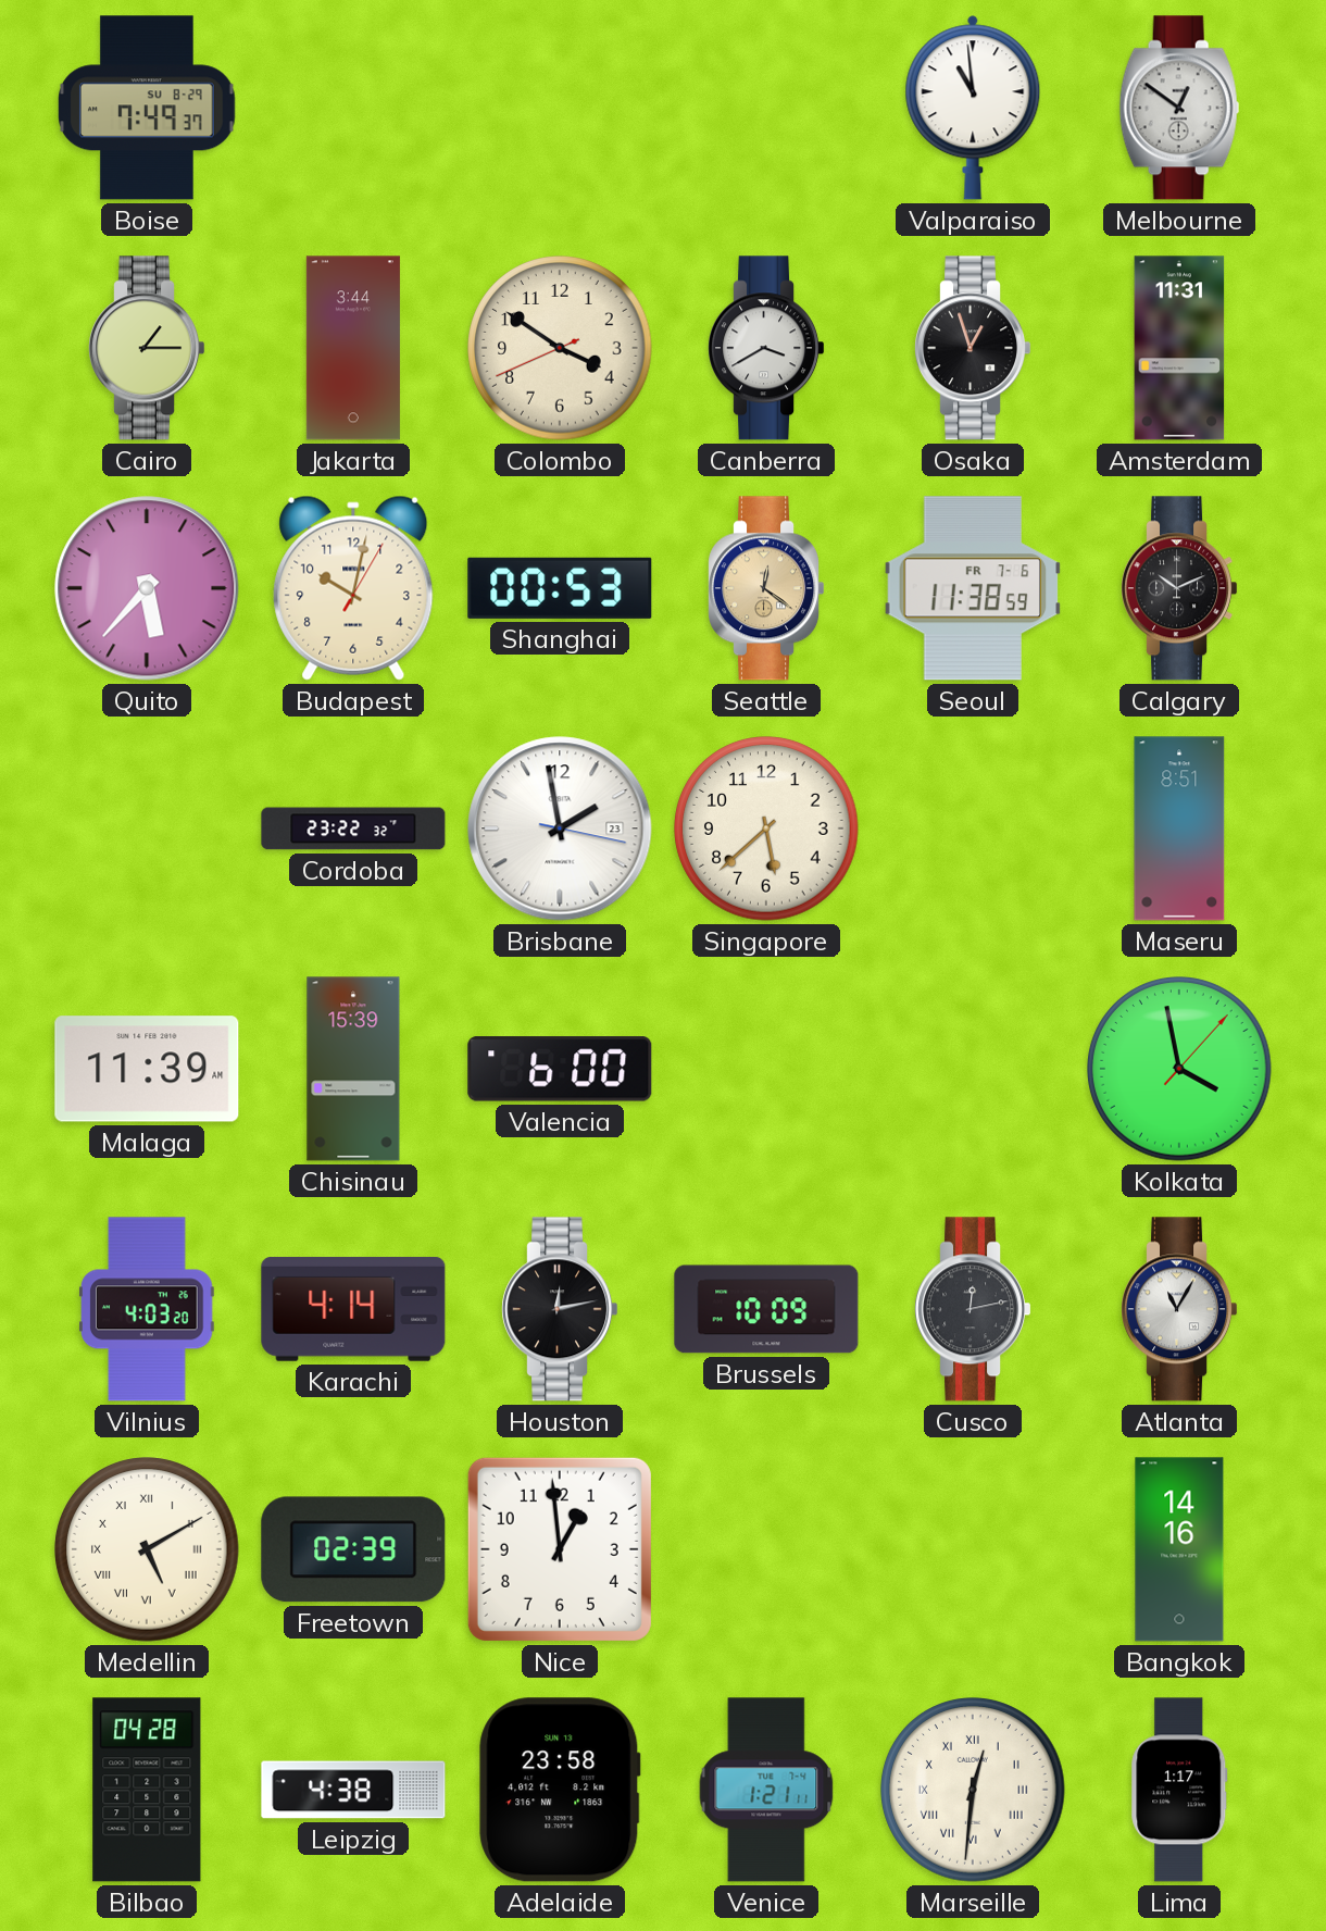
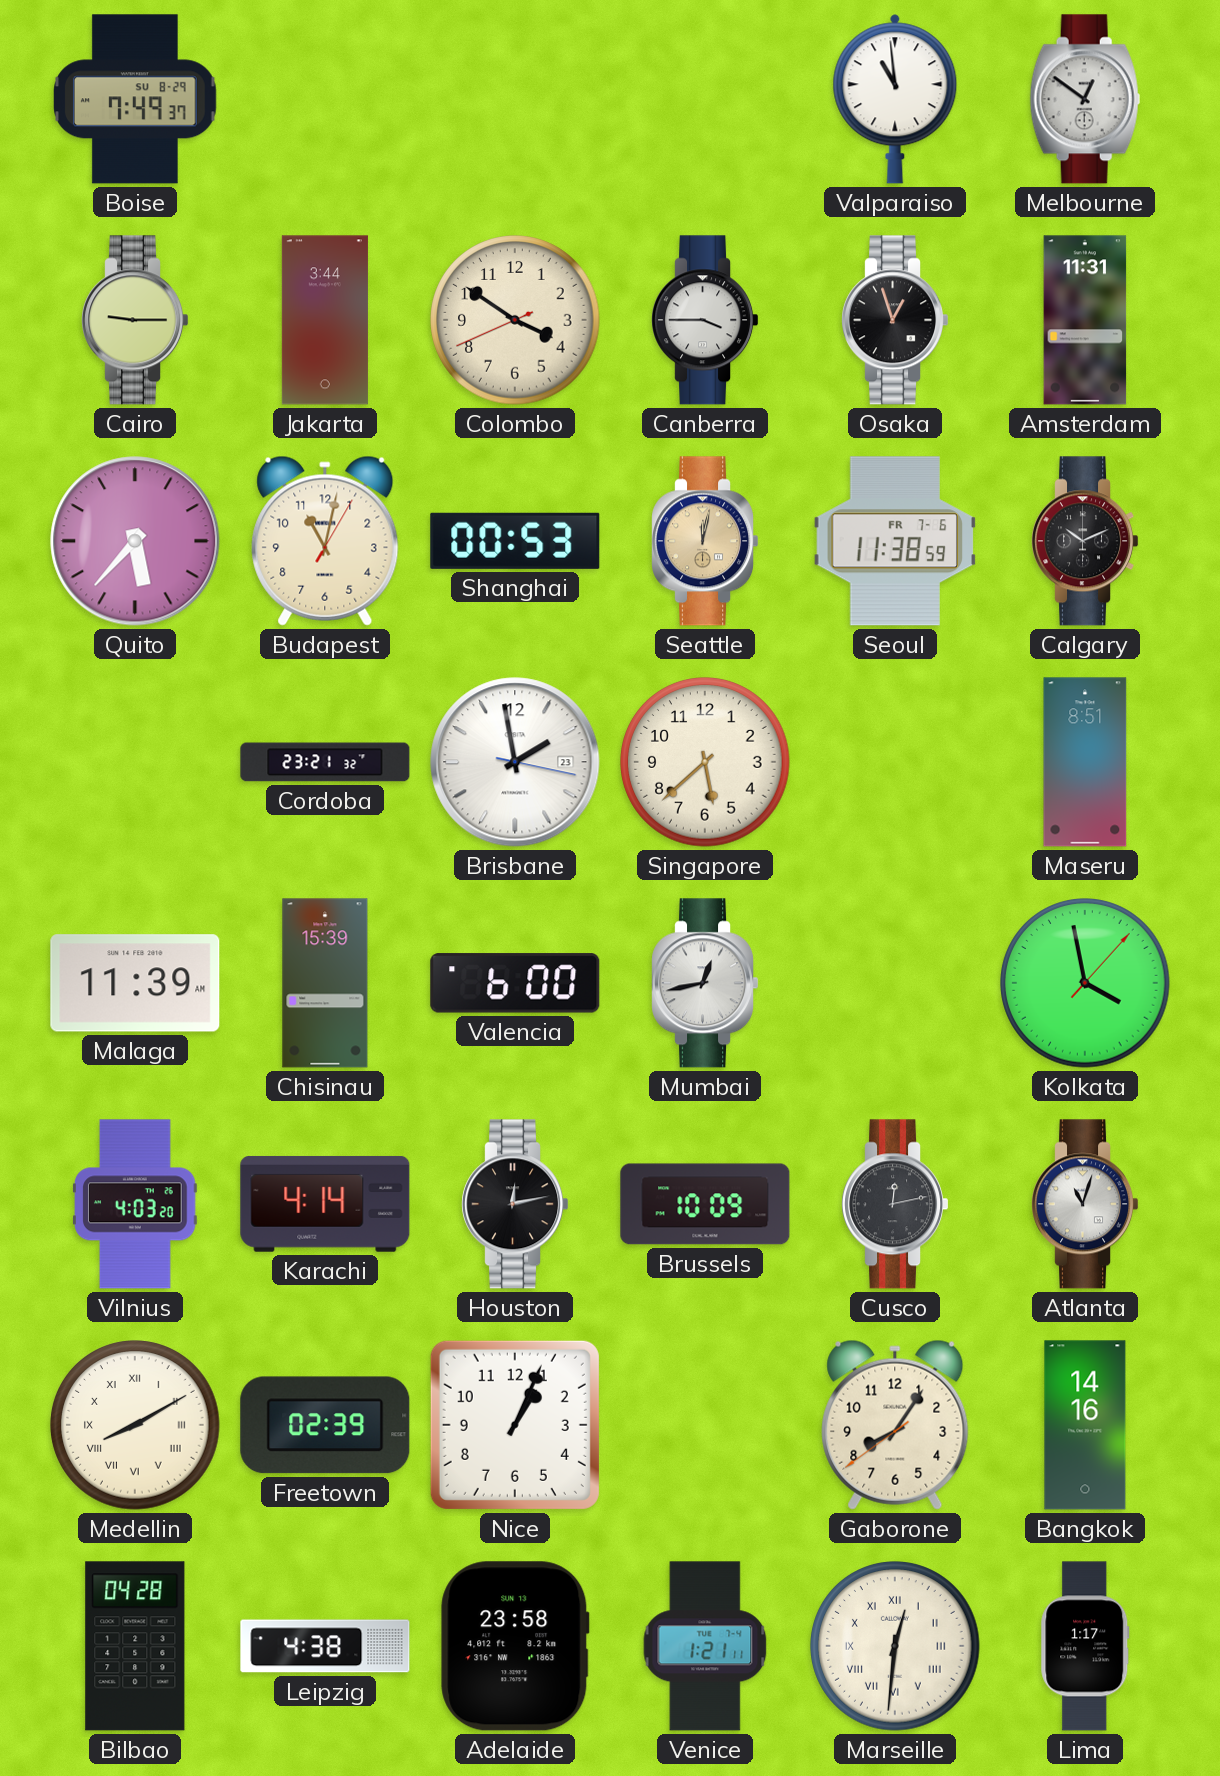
Cairo: 1:15 -> 9:15
Canberra: 3:40 -> 3:45
Budapest: 10:02 -> 11:02
Seattle: 12:21 -> 12:02
Cordoba: 23:22 -> 23:21
Mumbai: none -> 12:43
Atlanta: 11:05 -> 11:03
Medellin: 5:10 -> 8:10
Nice: 12:59 -> 1:04
Gaborone: none -> 8:05
